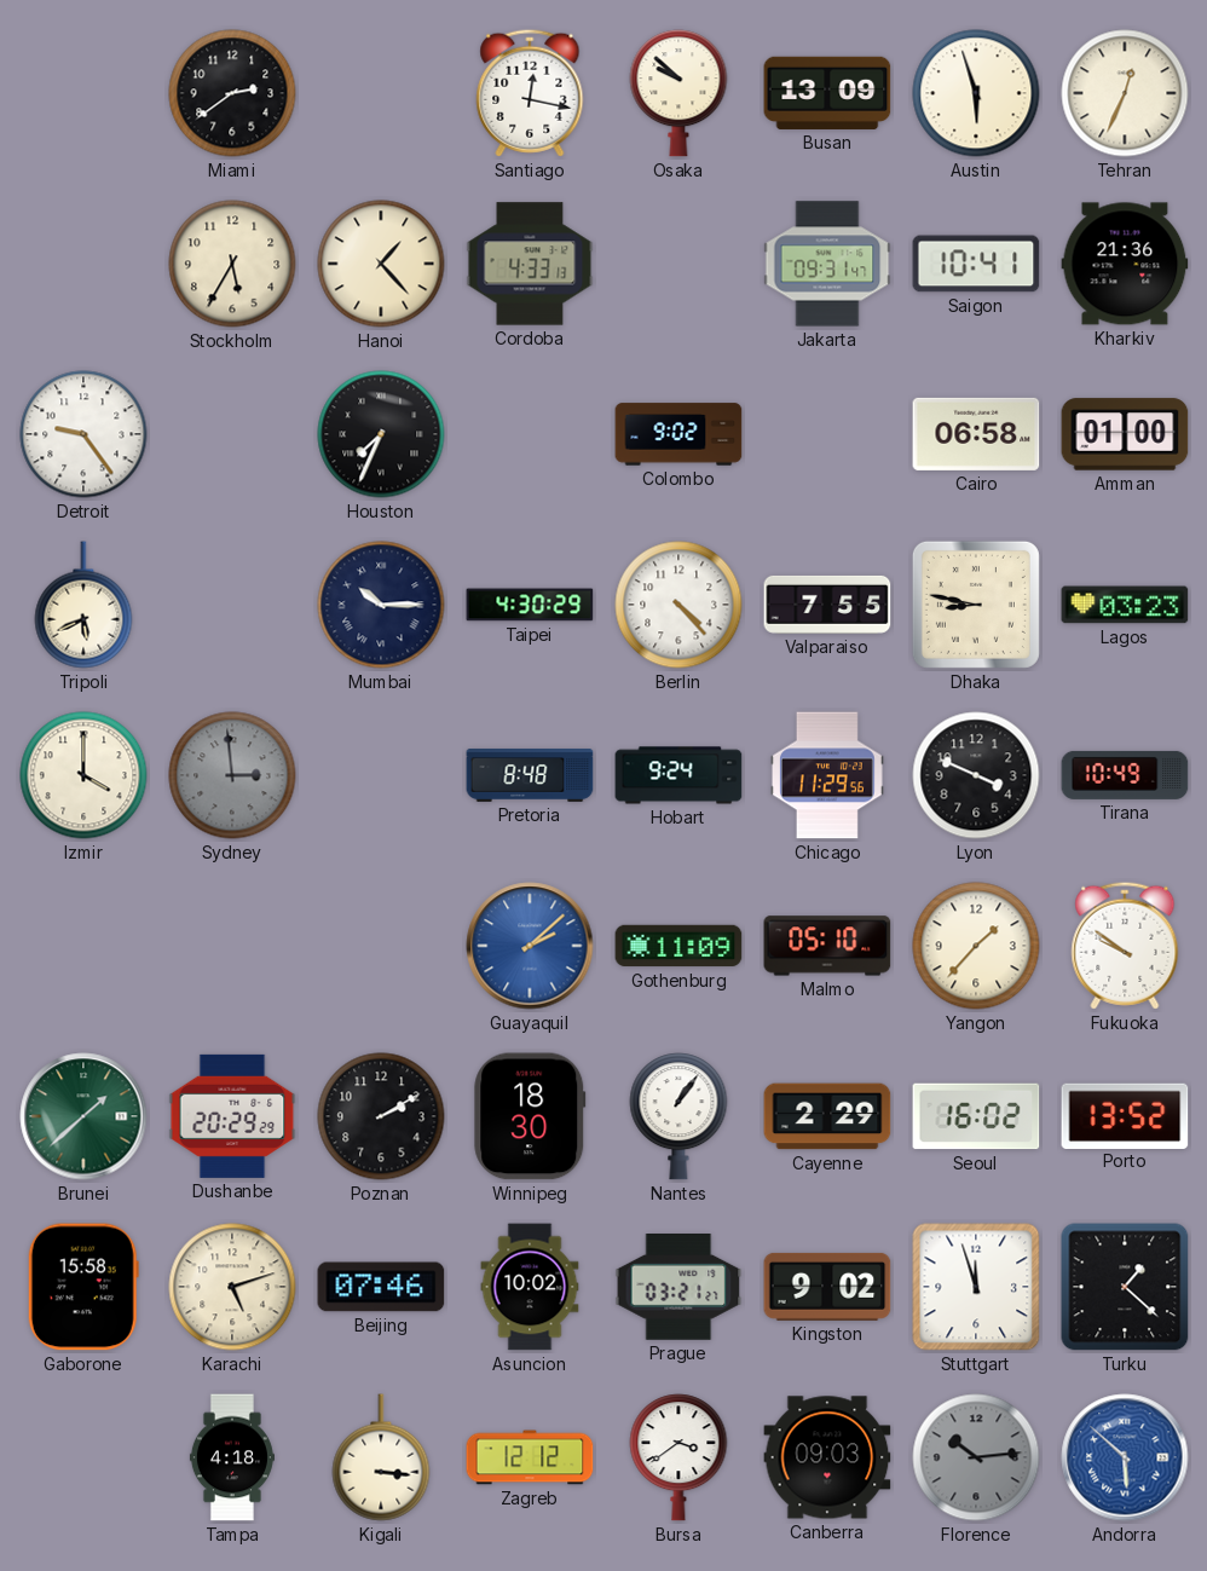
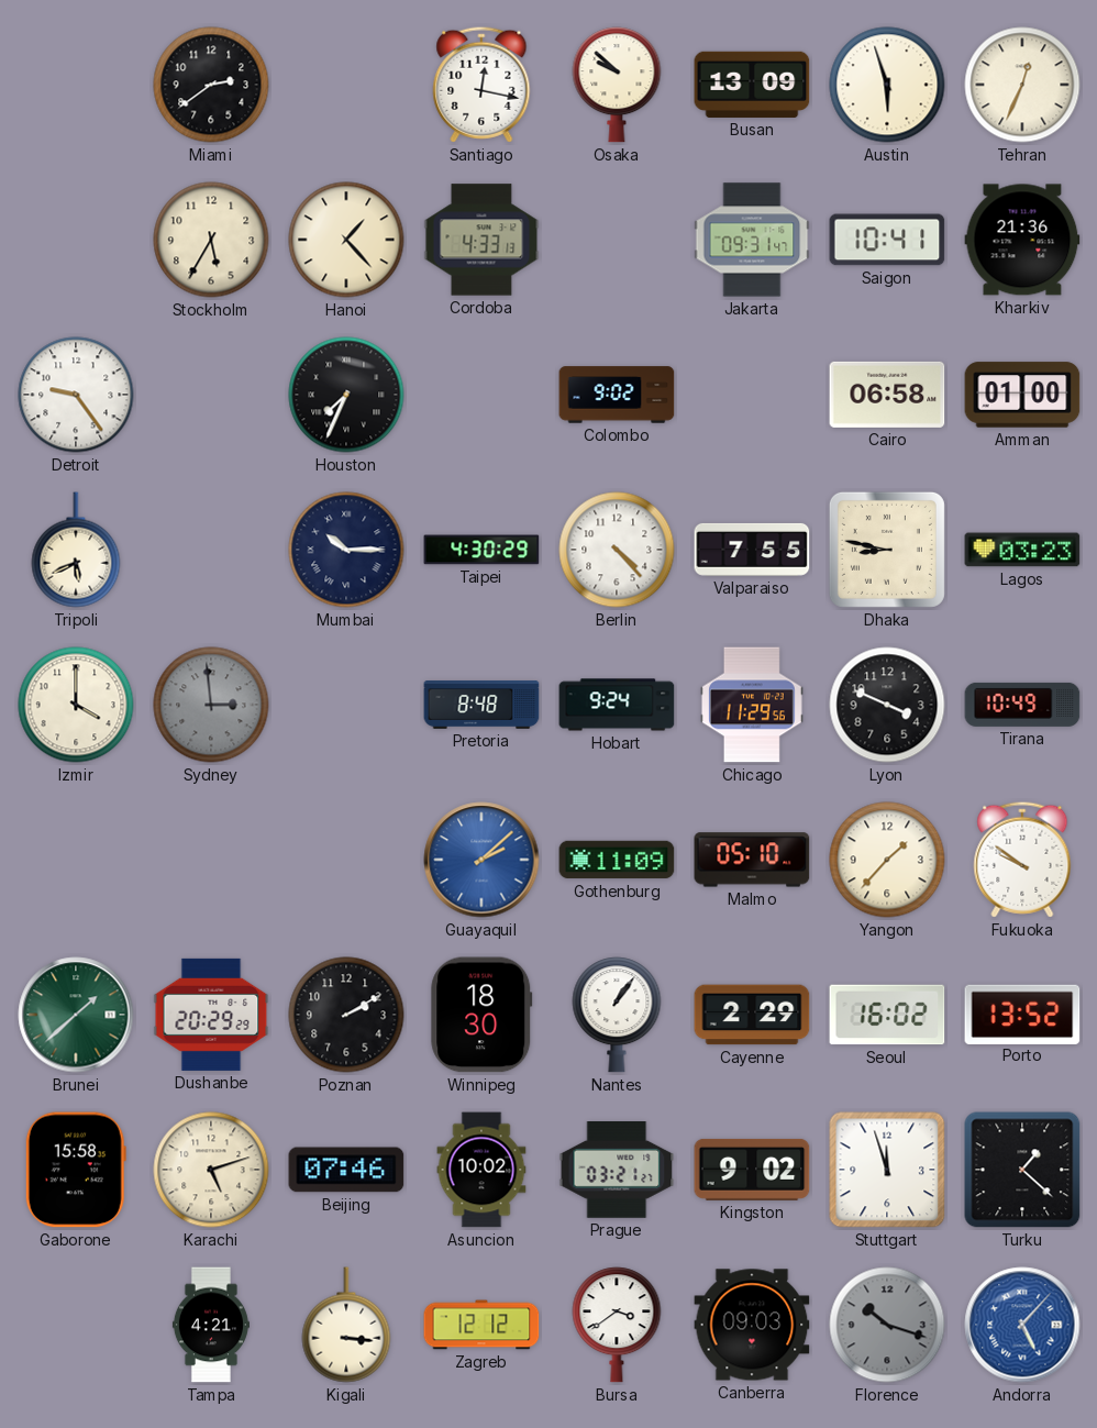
Tampa: 4:18 -> 4:21
Florence: 10:14 -> 10:18
Andorra: 5:52 -> 5:07
